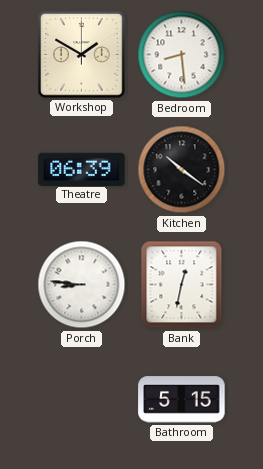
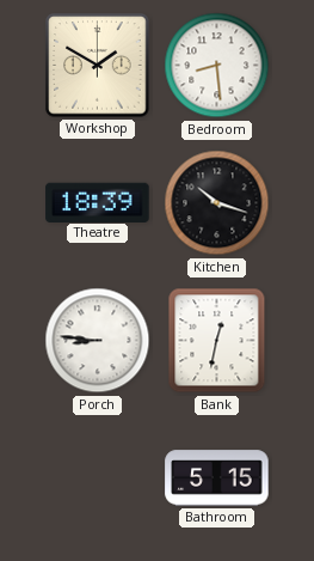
Theatre: 06:39 -> 18:39
Kitchen: 10:21 -> 10:18
